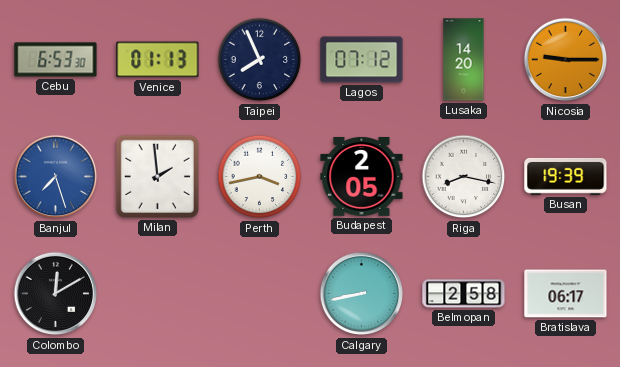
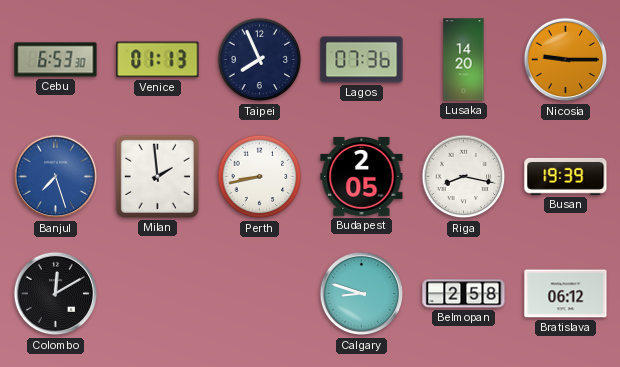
Lagos: 07:12 -> 07:36
Perth: 3:43 -> 8:43
Calgary: 8:43 -> 8:48
Bratislava: 06:17 -> 06:12
